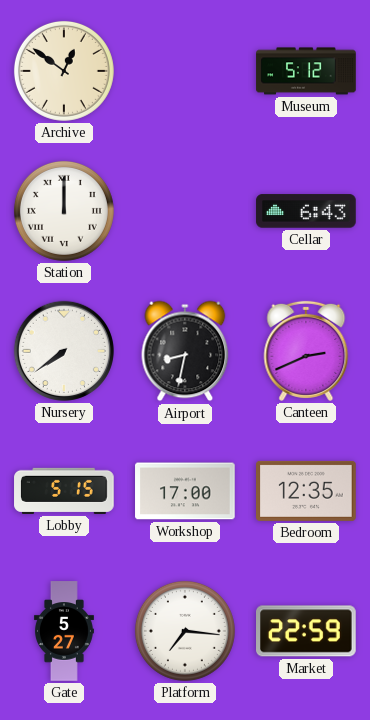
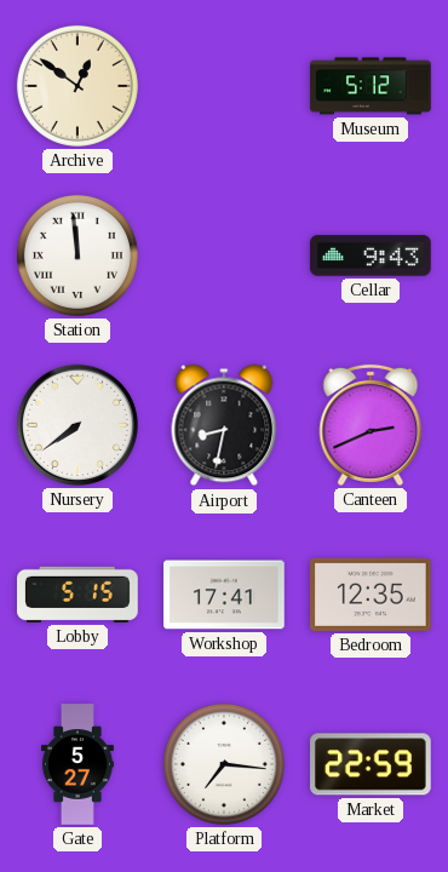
Station: 12:00 -> 11:59
Cellar: 6:43 -> 9:43
Workshop: 17:00 -> 17:41
